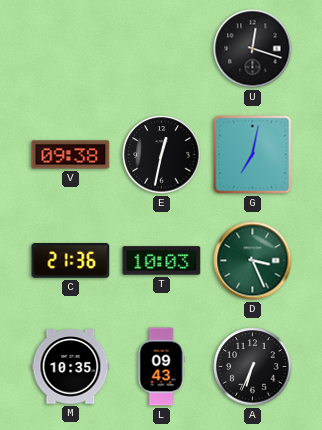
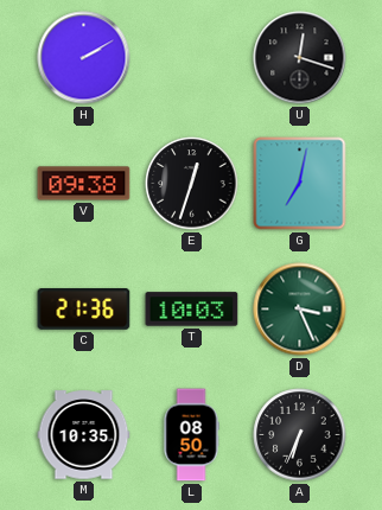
H: none -> 2:10
E: 12:32 -> 12:33
L: 09:43 -> 08:50
